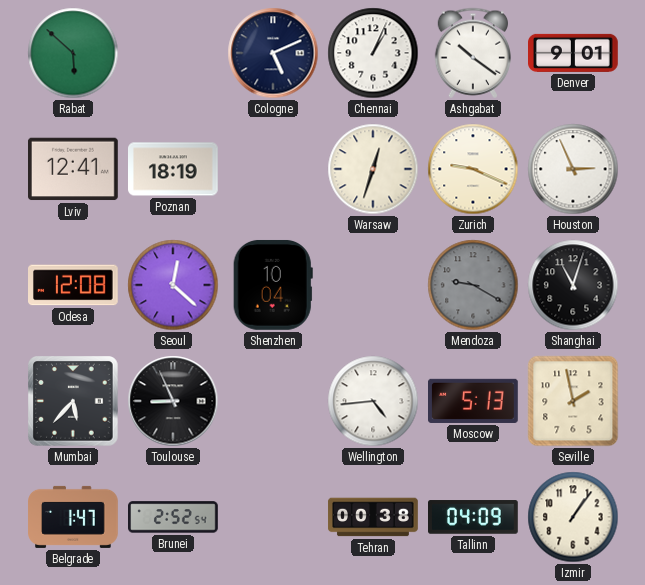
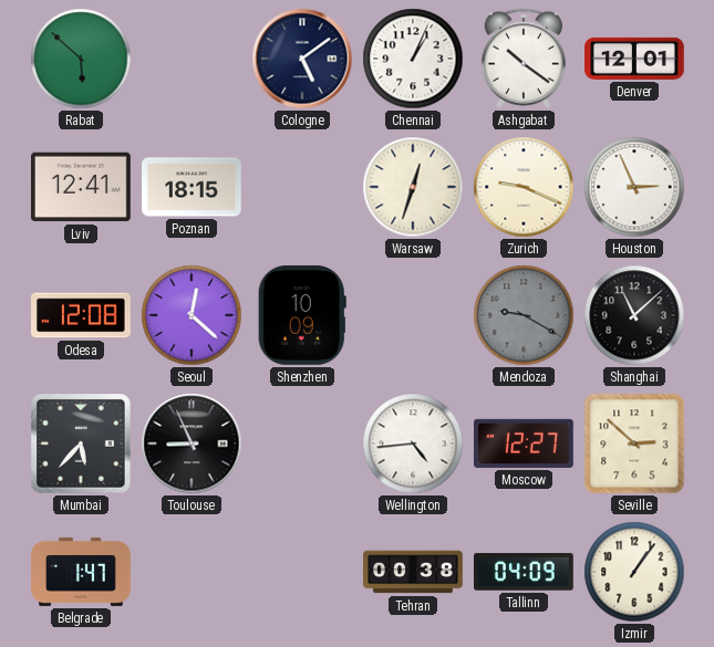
Cologne: 5:11 -> 5:09
Denver: 9:01 -> 12:01
Poznan: 18:19 -> 18:15
Shenzhen: 10:04 -> 10:09
Shanghai: 11:03 -> 11:08
Moscow: 5:13 -> 12:27
Seville: 1:58 -> 2:52
Brunei: 2:52 -> none
